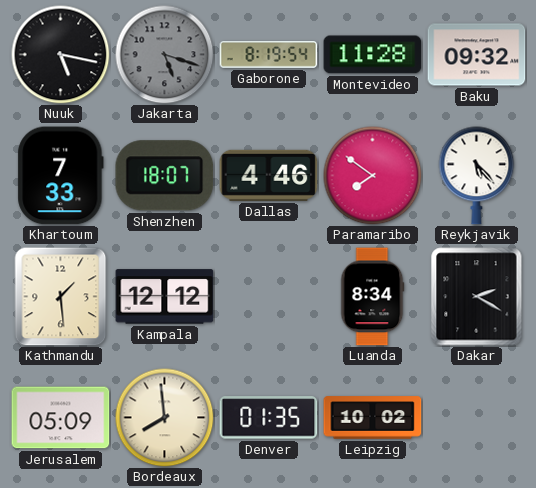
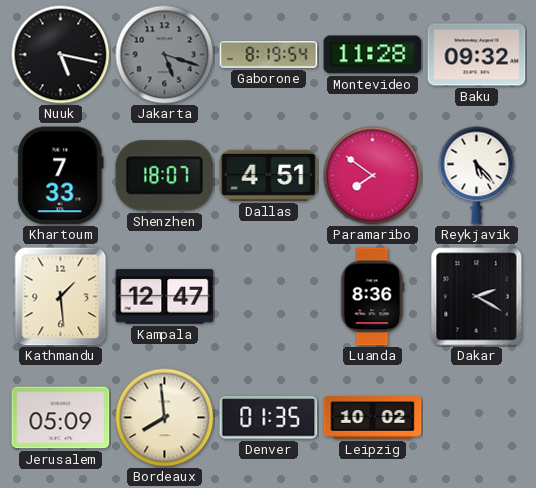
Dallas: 4:46 -> 4:51
Kampala: 12:12 -> 12:47
Luanda: 8:34 -> 8:36
